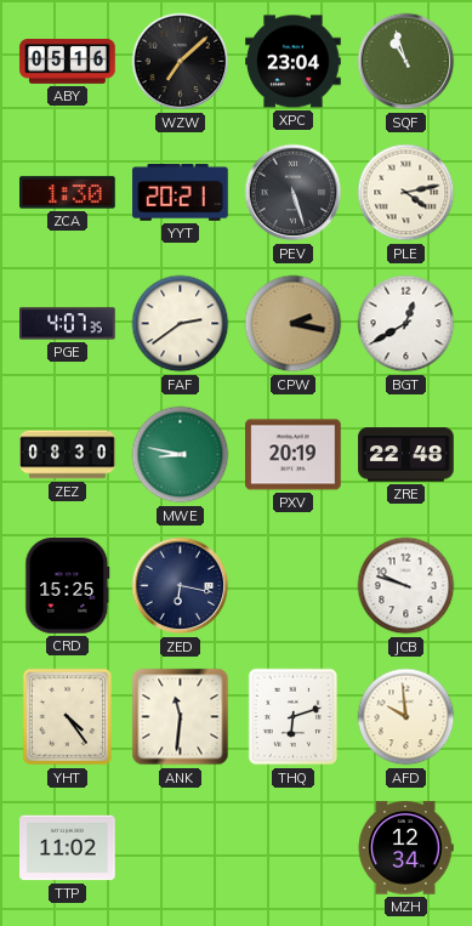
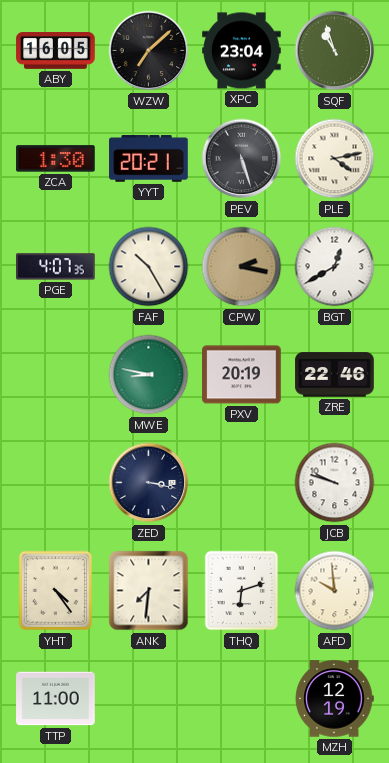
ABY: 05:16 -> 16:05
FAF: 2:39 -> 10:25
ZEZ: 08:30 -> none
ZRE: 22:48 -> 22:46
CRD: 15:25 -> none
ZED: 6:17 -> 3:17
ANK: 11:31 -> 7:31
TTP: 11:02 -> 11:00
MZH: 12:34 -> 12:19
